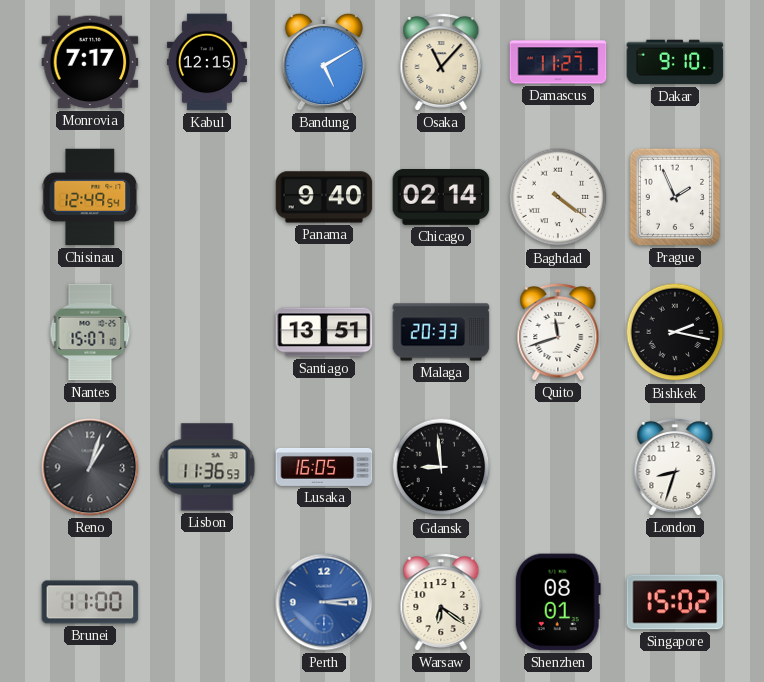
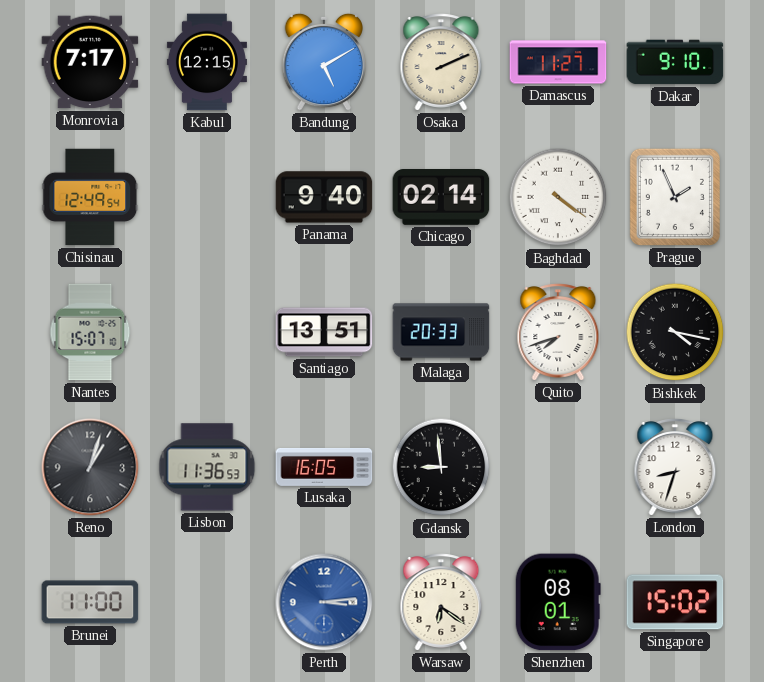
Osaka: 11:07 -> 2:11
Quito: 11:42 -> 7:42
Bishkek: 2:17 -> 4:17
